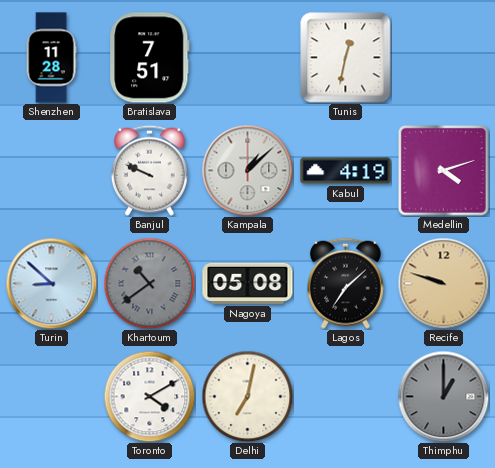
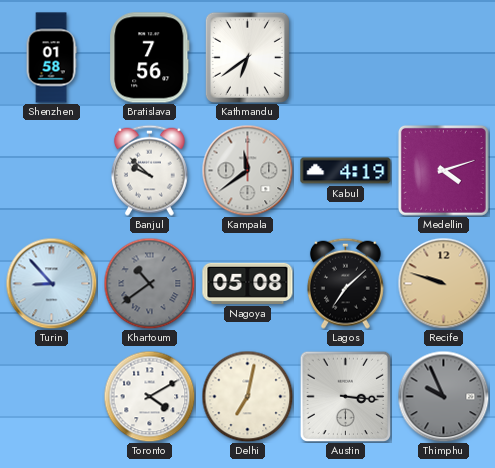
Shenzhen: 11:28 -> 01:58
Bratislava: 7:51 -> 7:56
Kathmandu: none -> 6:39
Tunis: 12:32 -> none
Banjul: 9:49 -> 9:52
Kampala: 1:08 -> 11:39
Turin: 8:52 -> 8:53
Austin: none -> 3:16
Thimphu: 1:00 -> 9:56
